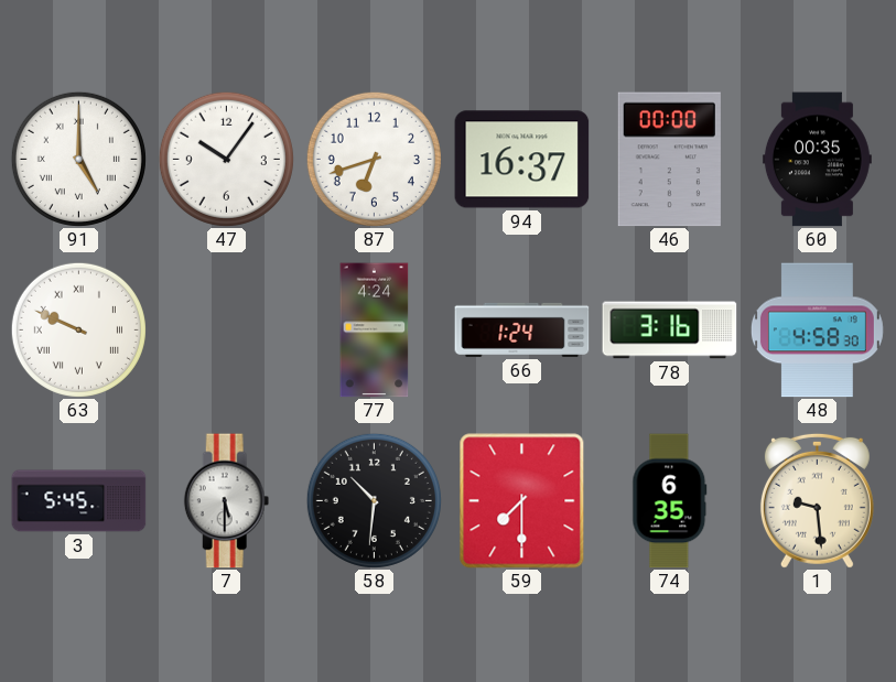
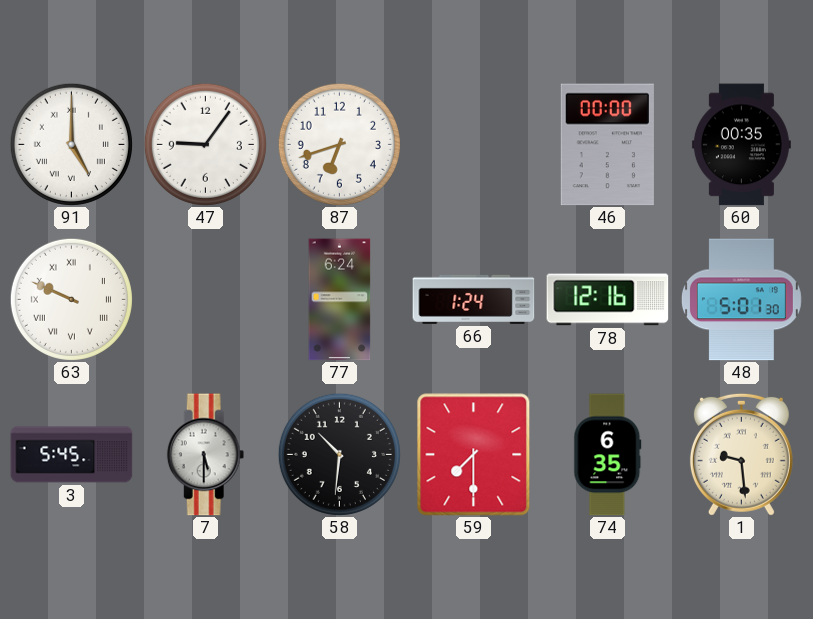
47: 10:06 -> 9:06
94: 16:37 -> none
77: 4:24 -> 6:24
78: 3:16 -> 12:16
48: 4:58 -> 5:01
